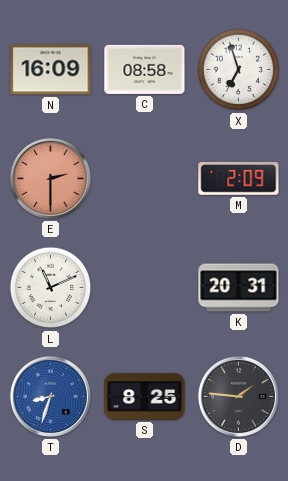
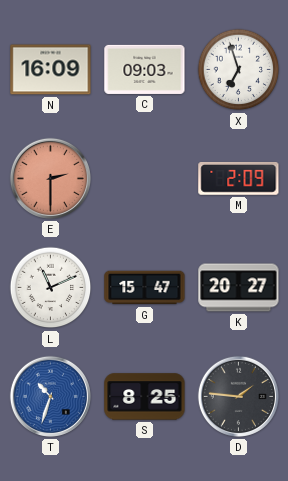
C: 08:58 -> 09:03
G: none -> 15:47
K: 20:31 -> 20:27
T: 8:33 -> 10:33
